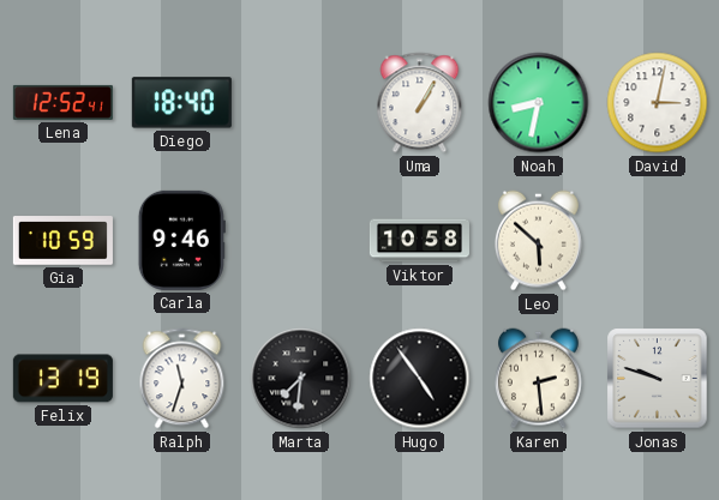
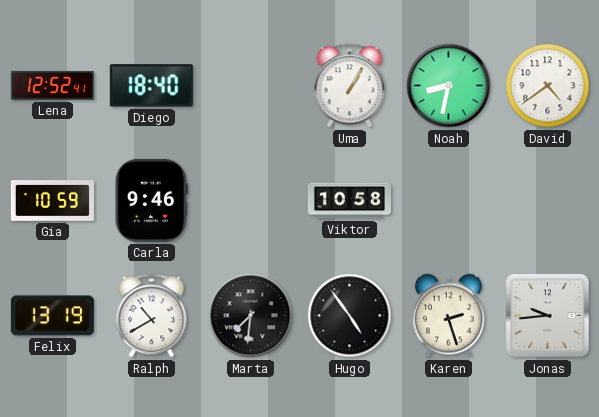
David: 3:02 -> 4:39
Leo: 5:52 -> none
Ralph: 11:33 -> 10:40
Karen: 2:29 -> 2:27
Jonas: 9:48 -> 9:44
